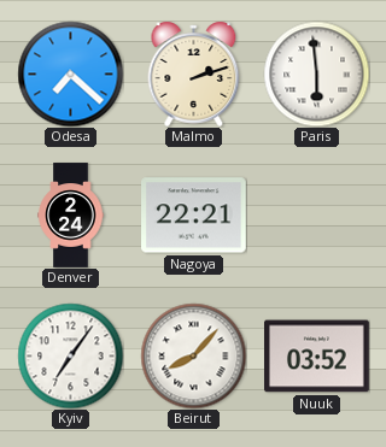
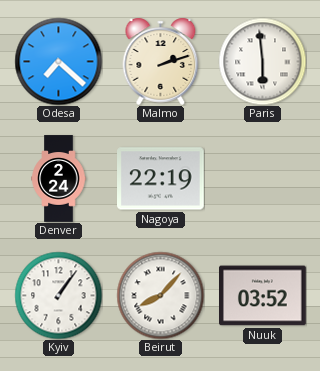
Nagoya: 22:21 -> 22:19
Kyiv: 7:06 -> 1:06
